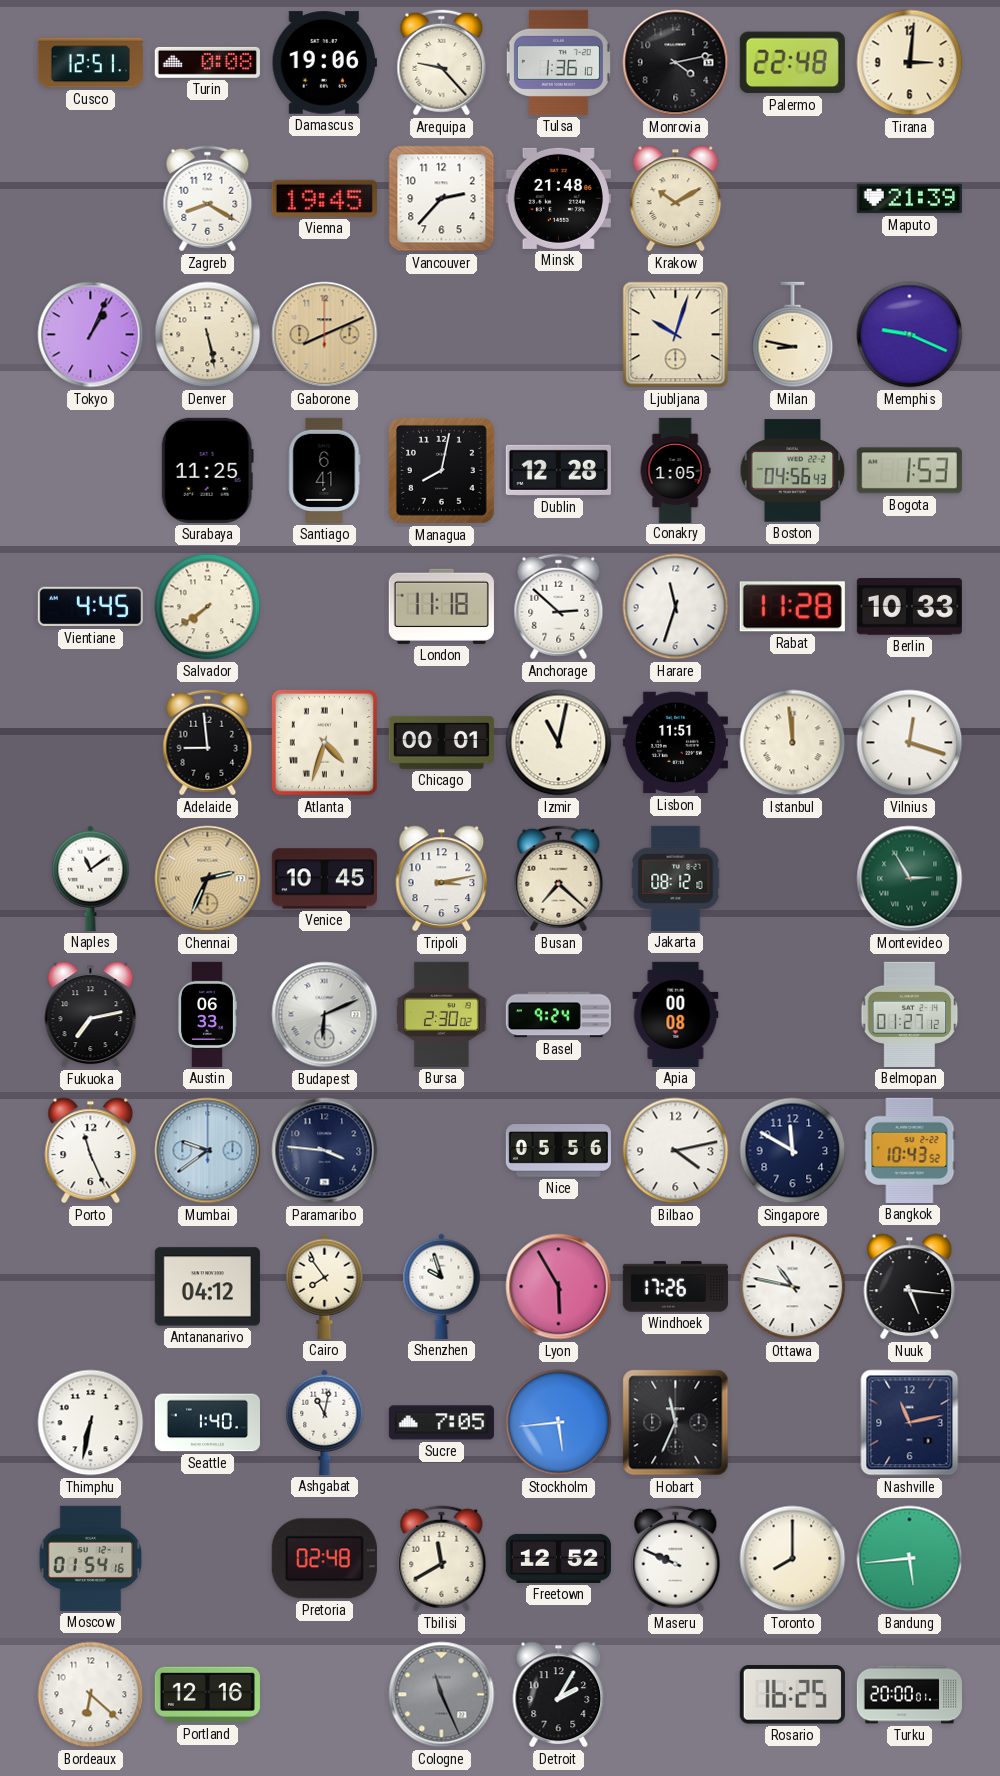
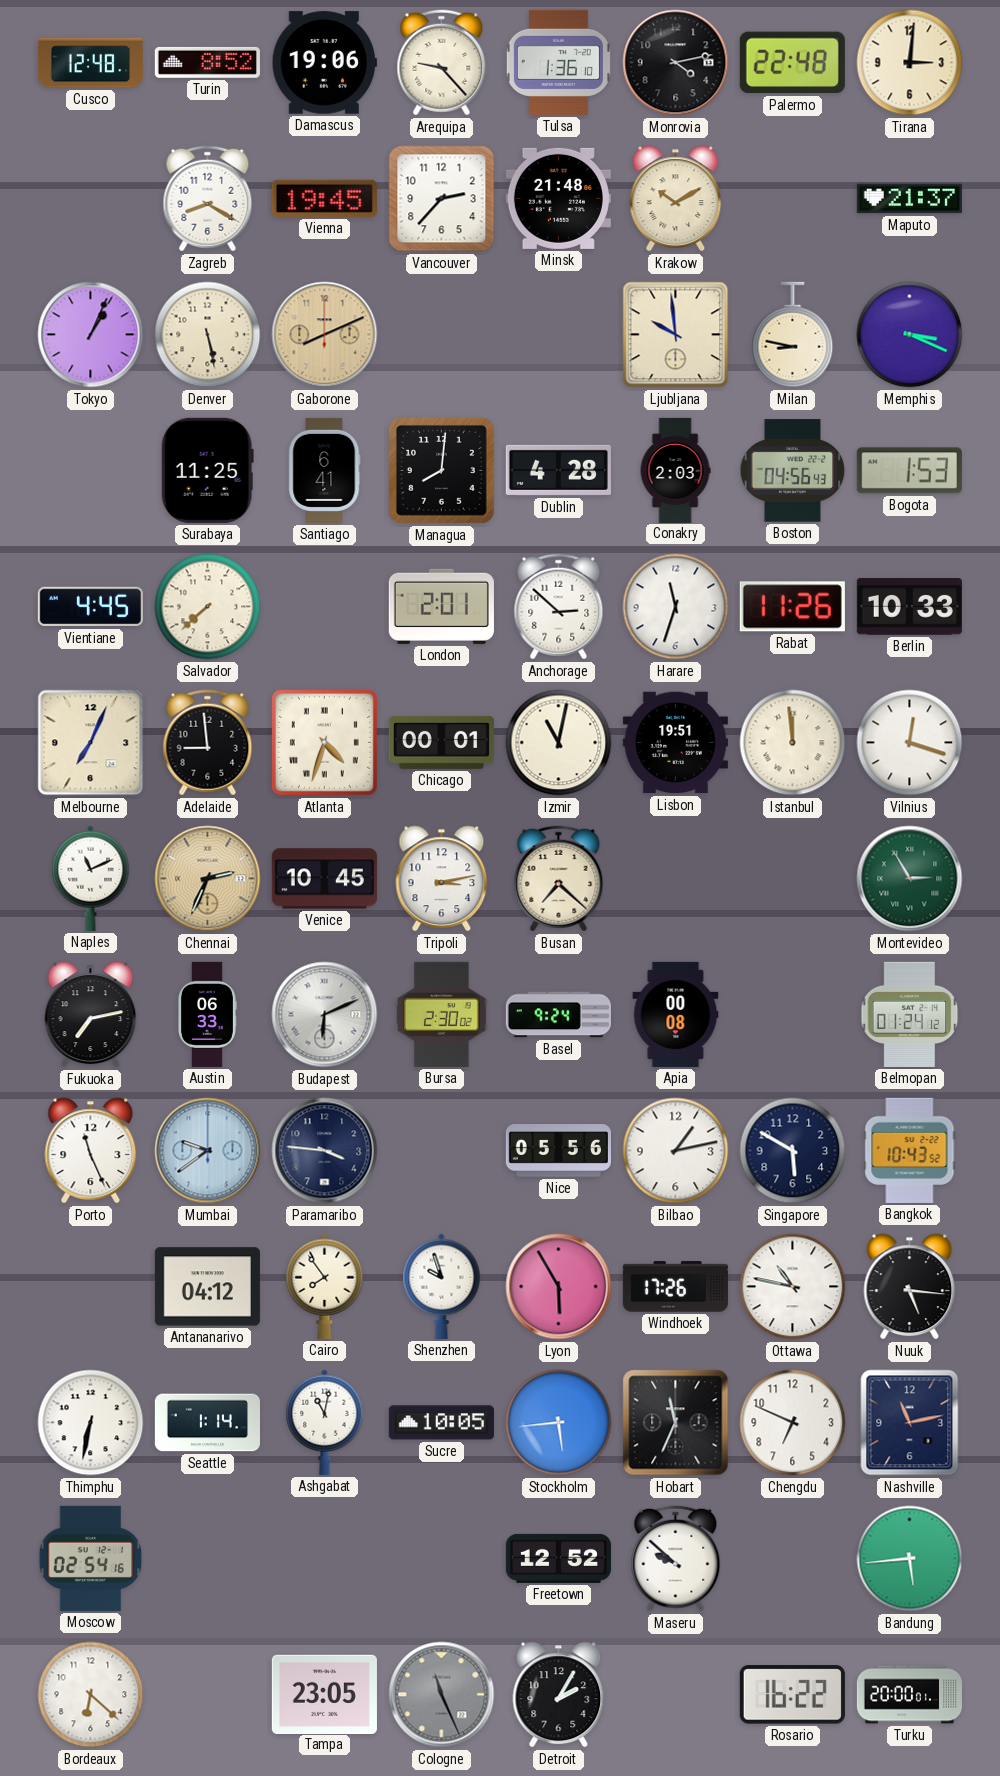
Cusco: 12:51 -> 12:48
Turin: 0:08 -> 8:52
Maputo: 21:39 -> 21:37
Ljubljana: 10:03 -> 9:59
Memphis: 9:19 -> 3:19
Managua: 8:02 -> 8:01
Dublin: 12:28 -> 4:28
Conakry: 1:05 -> 2:03
Salvador: 7:39 -> 7:38
London: 11:18 -> 2:01
Rabat: 11:28 -> 11:26
Melbourne: none -> 7:04
Lisbon: 11:51 -> 19:51
Naples: 11:09 -> 11:11
Jakarta: 08:12 -> none
Belmopan: 01:27 -> 01:24
Bilbao: 4:13 -> 1:13
Singapore: 11:50 -> 5:50
Seattle: 1:40 -> 1:14
Sucre: 7:05 -> 10:05
Chengdu: none -> 6:49
Moscow: 01:54 -> 02:54
Pretoria: 02:48 -> none
Tbilisi: 11:40 -> none
Maseru: 9:49 -> 9:52
Toronto: 8:00 -> none
Portland: 12:16 -> none
Tampa: none -> 23:05
Rosario: 16:25 -> 16:22
